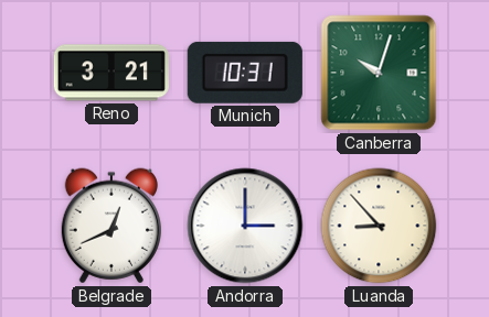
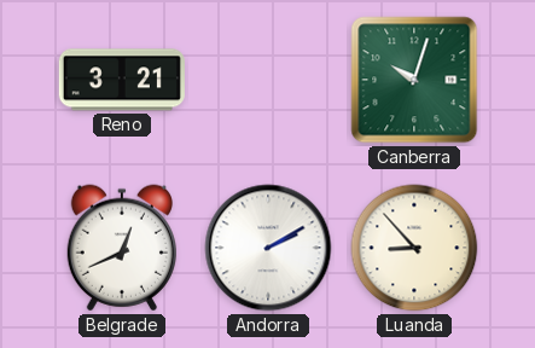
Munich: 10:31 -> none
Andorra: 3:00 -> 2:10
